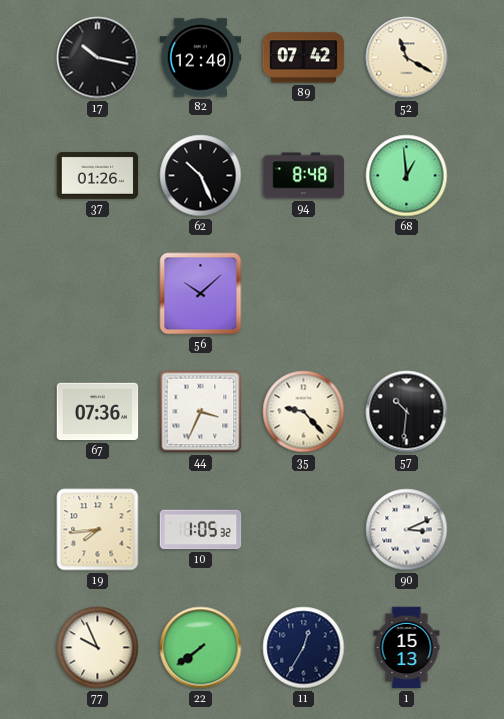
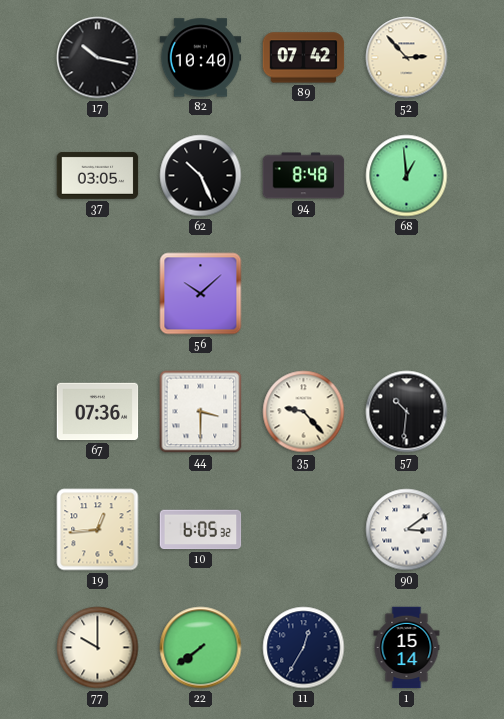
82: 12:40 -> 10:40
52: 11:20 -> 2:53
37: 01:26 -> 03:05
44: 3:34 -> 3:30
19: 7:44 -> 12:44
10: 1:05 -> 6:05
90: 3:11 -> 3:09
77: 9:56 -> 10:00
1: 15:13 -> 15:14
